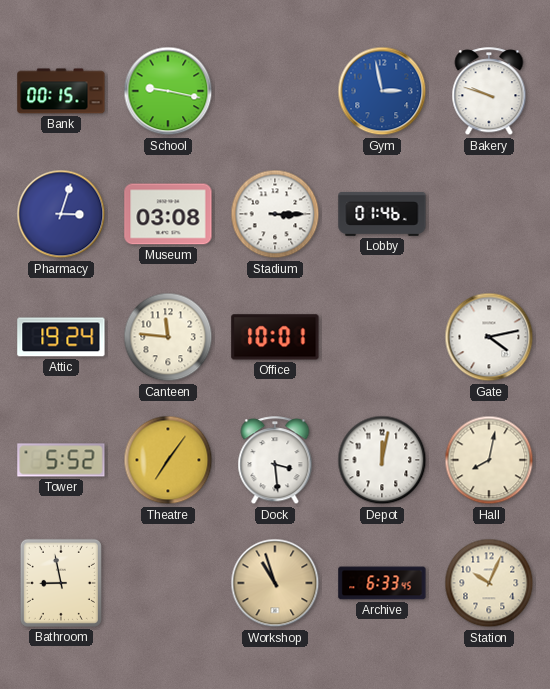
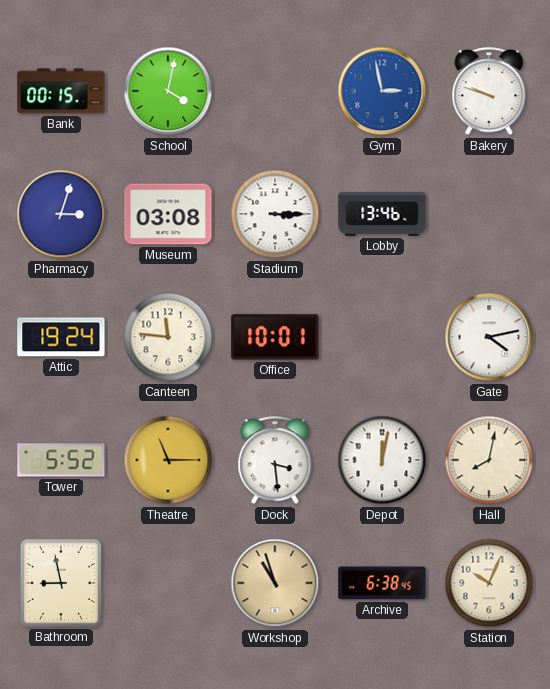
School: 9:17 -> 4:02
Lobby: 01:46 -> 13:46
Theatre: 7:06 -> 11:15
Archive: 6:33 -> 6:38
